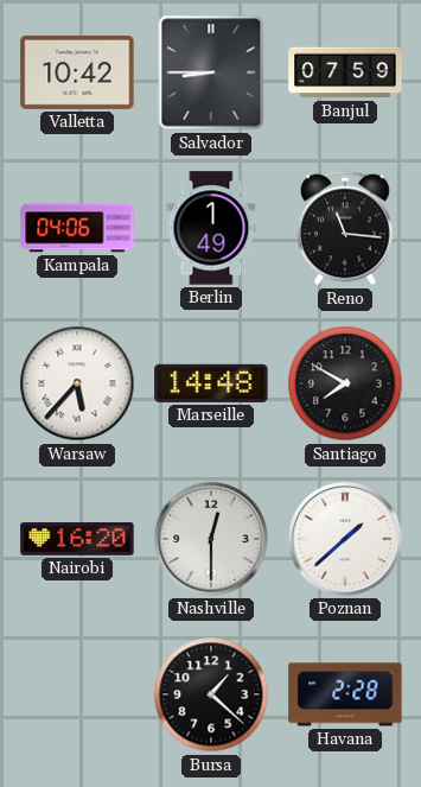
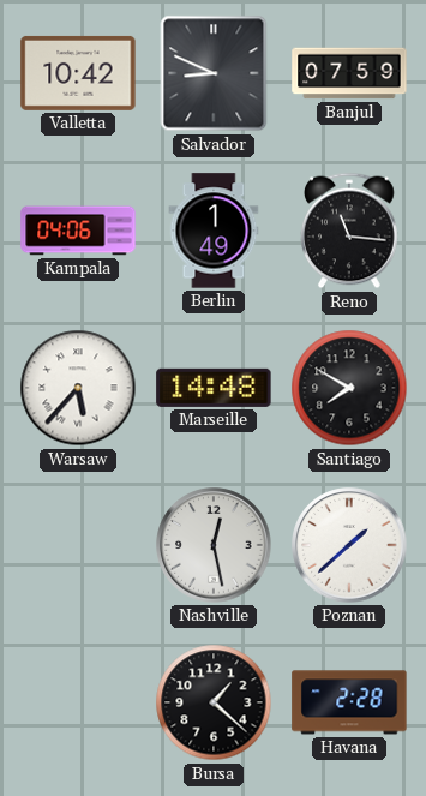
Salvador: 8:45 -> 8:49
Nairobi: 16:20 -> none
Nashville: 12:30 -> 12:28
